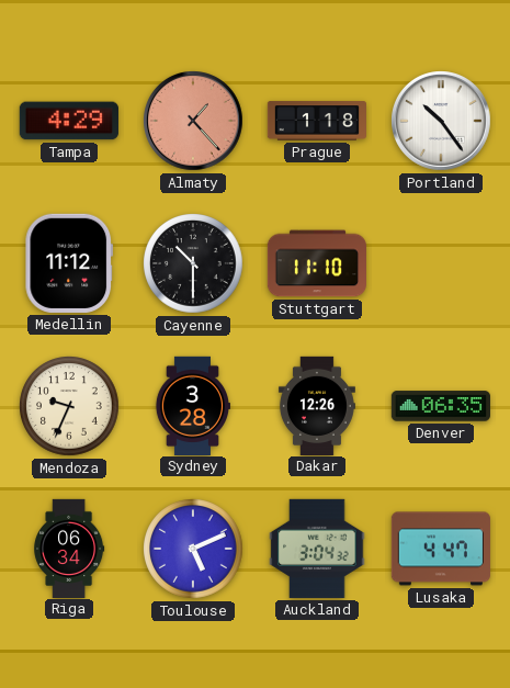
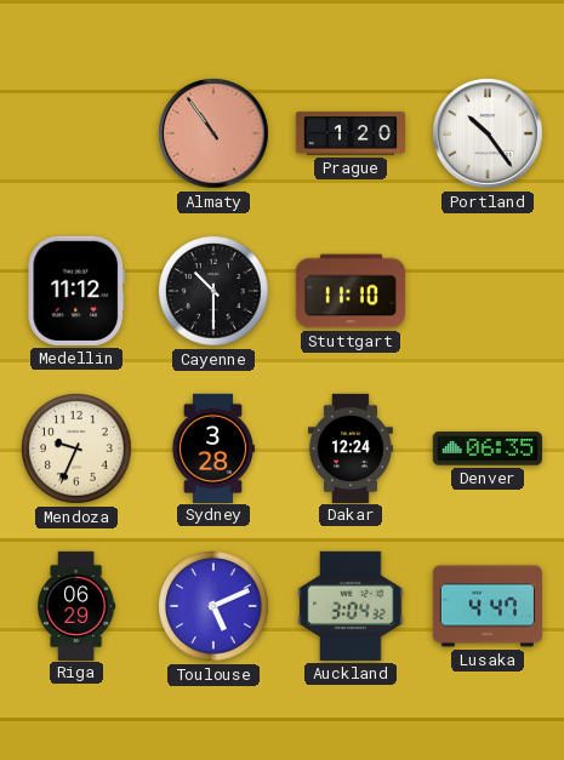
Tampa: 4:29 -> none
Almaty: 1:23 -> 10:54
Prague: 1:18 -> 1:20
Dakar: 12:26 -> 12:24
Riga: 06:34 -> 06:29
